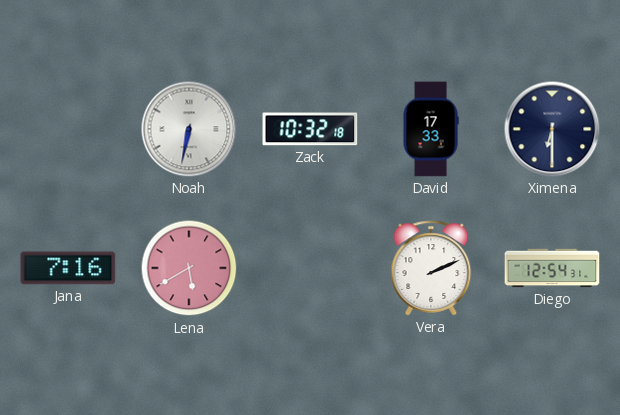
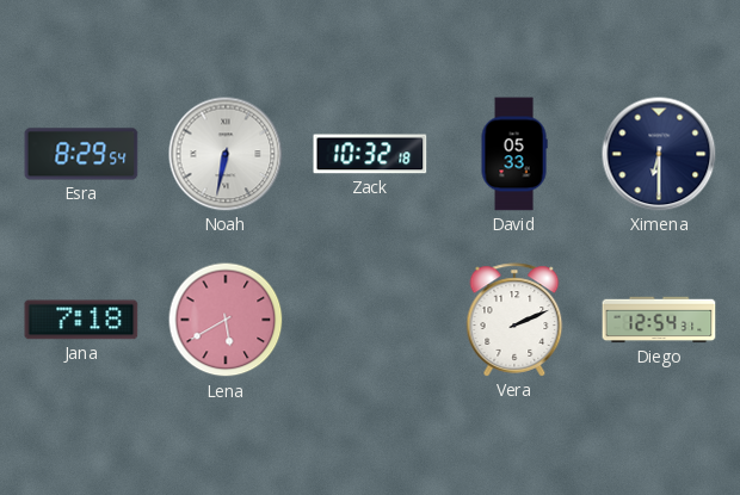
Esra: none -> 8:29
David: 17:33 -> 05:33
Jana: 7:16 -> 7:18
